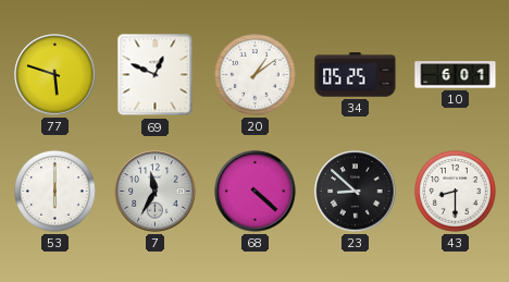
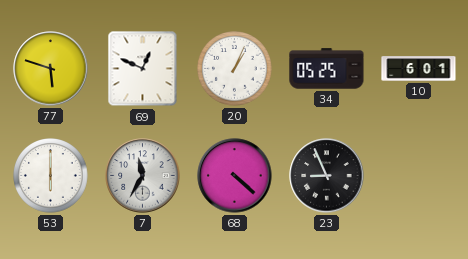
20: 1:09 -> 1:04
23: 8:52 -> 8:56
43: 8:30 -> none
